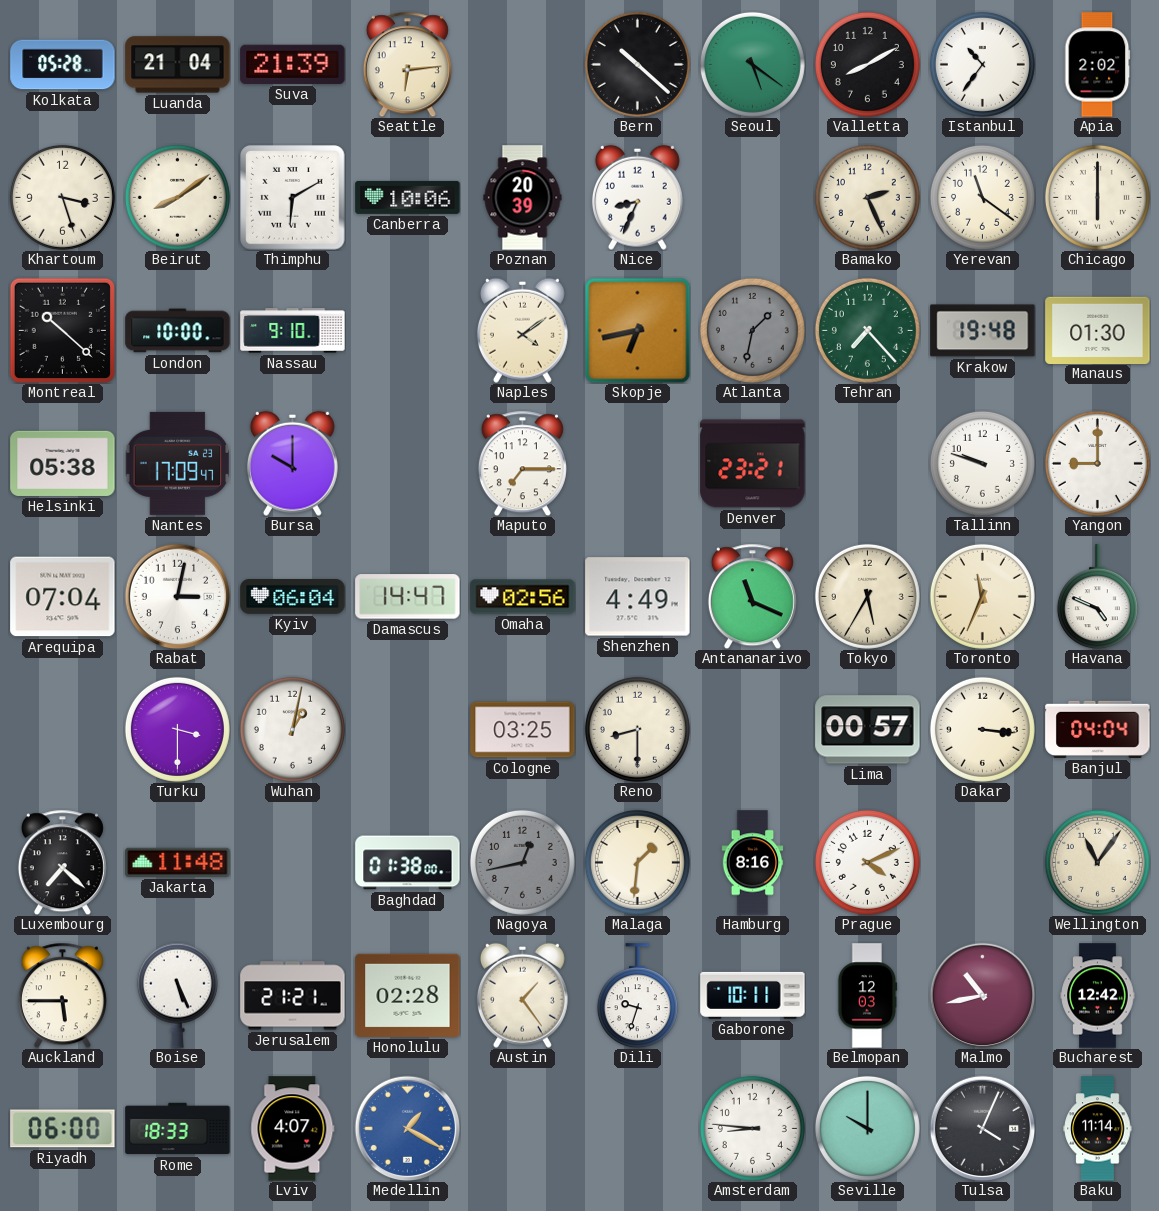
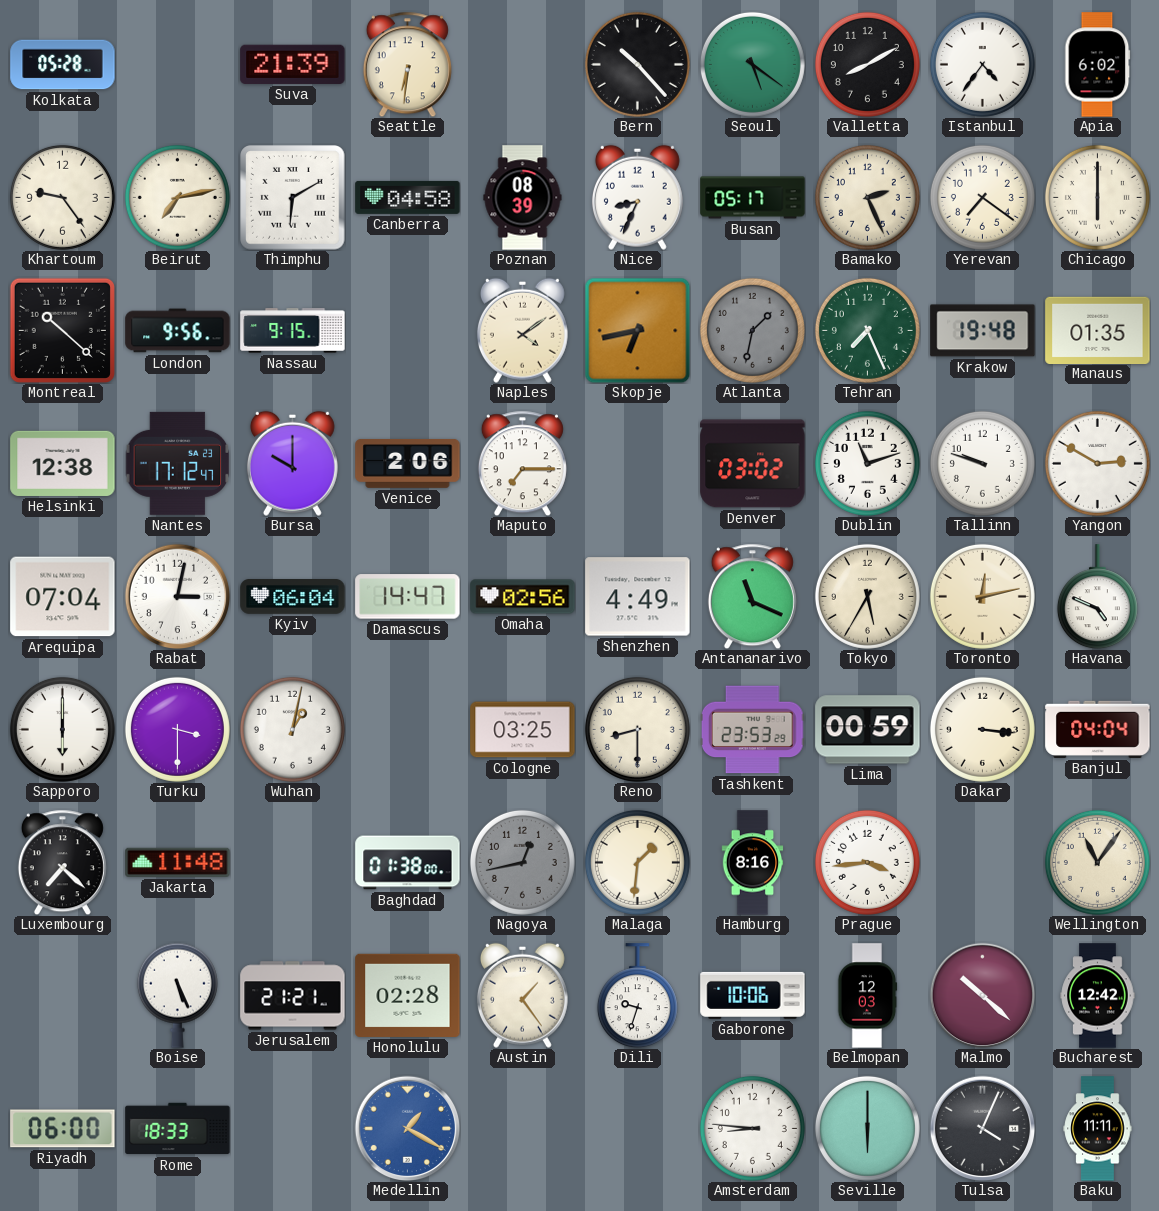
Luanda: 21:04 -> none
Seattle: 6:14 -> 6:31
Bern: 10:22 -> 10:23
Istanbul: 10:36 -> 4:36
Apia: 2:02 -> 6:02
Khartoum: 3:27 -> 9:24
Beirut: 8:09 -> 7:13
Canberra: 10:06 -> 04:58
Poznan: 20:39 -> 08:39
Busan: none -> 05:17
Yerevan: 11:21 -> 7:21
London: 10:00 -> 9:56
Nassau: 9:10 -> 9:15
Tehran: 7:23 -> 7:26
Manaus: 01:30 -> 01:35
Helsinki: 05:38 -> 12:38
Nantes: 17:09 -> 17:12
Venice: none -> 2:06
Denver: 23:21 -> 03:02
Dublin: none -> 11:12
Yangon: 9:00 -> 2:50
Toronto: 11:34 -> 12:13
Sapporo: none -> 6:00
Tashkent: none -> 23:53
Lima: 00:57 -> 00:59
Prague: 4:11 -> 3:44
Auckland: 5:45 -> none
Gaborone: 10:11 -> 10:06
Malmo: 10:43 -> 10:22
Lviv: 4:07 -> none
Seville: 10:00 -> 6:00
Baku: 11:14 -> 11:11
